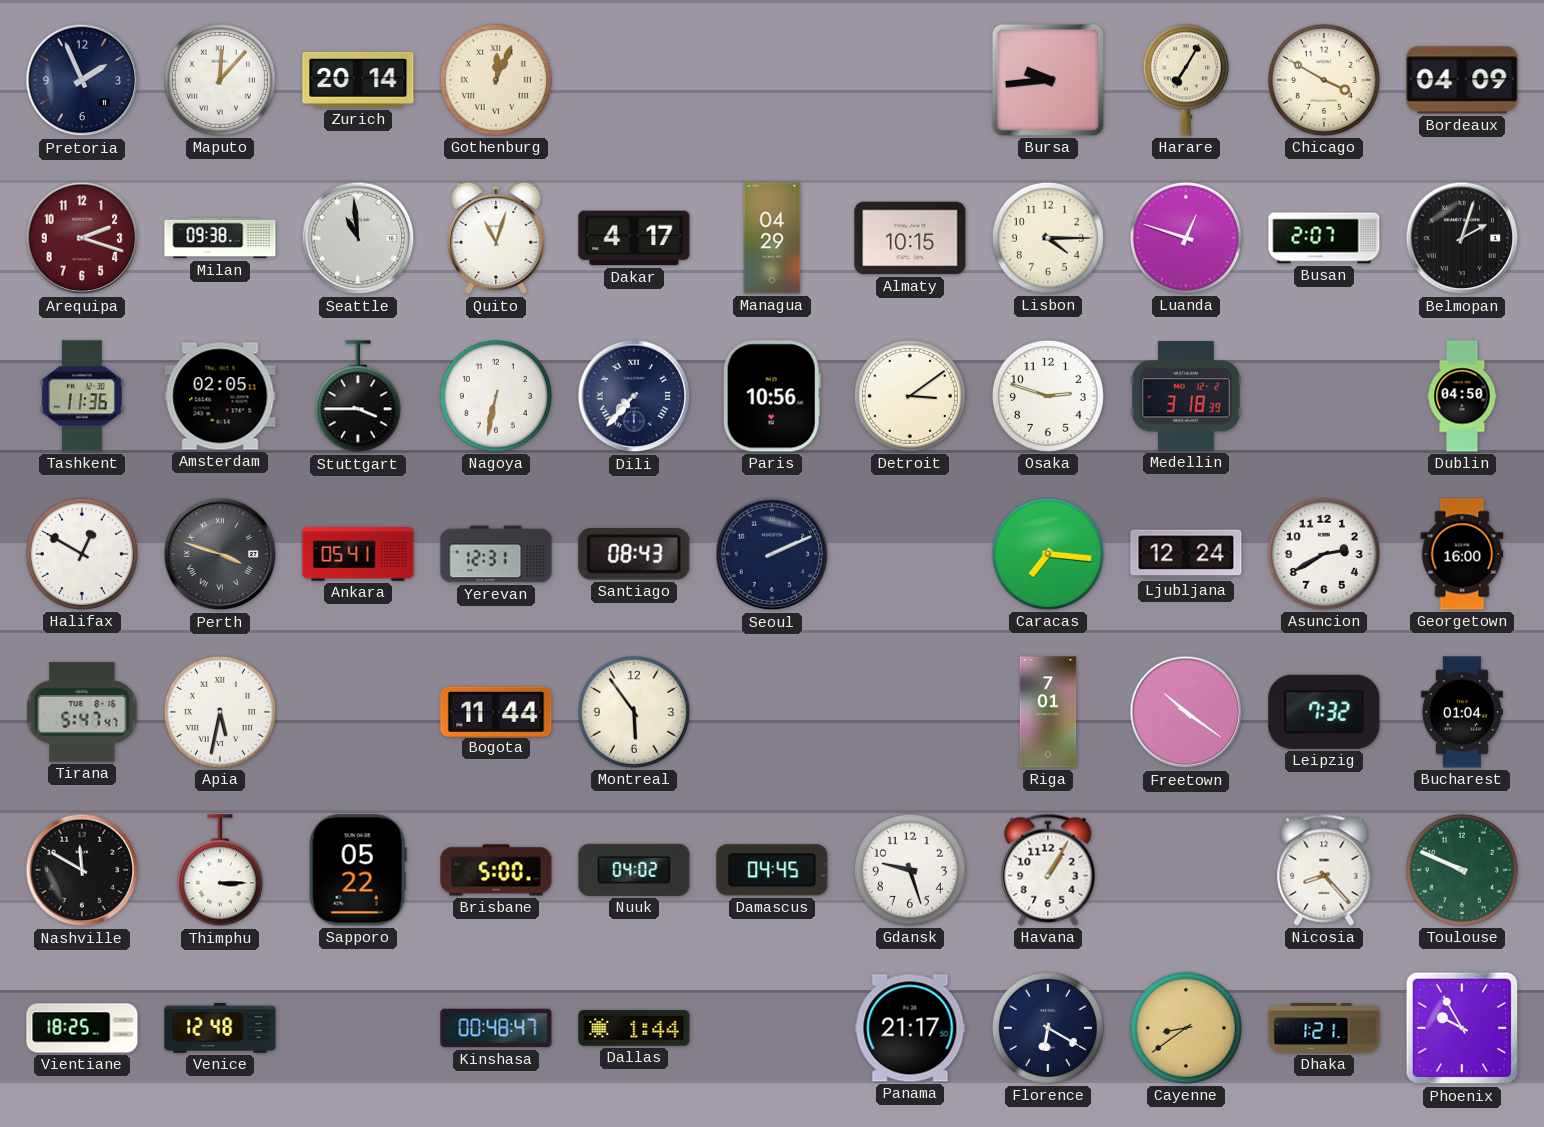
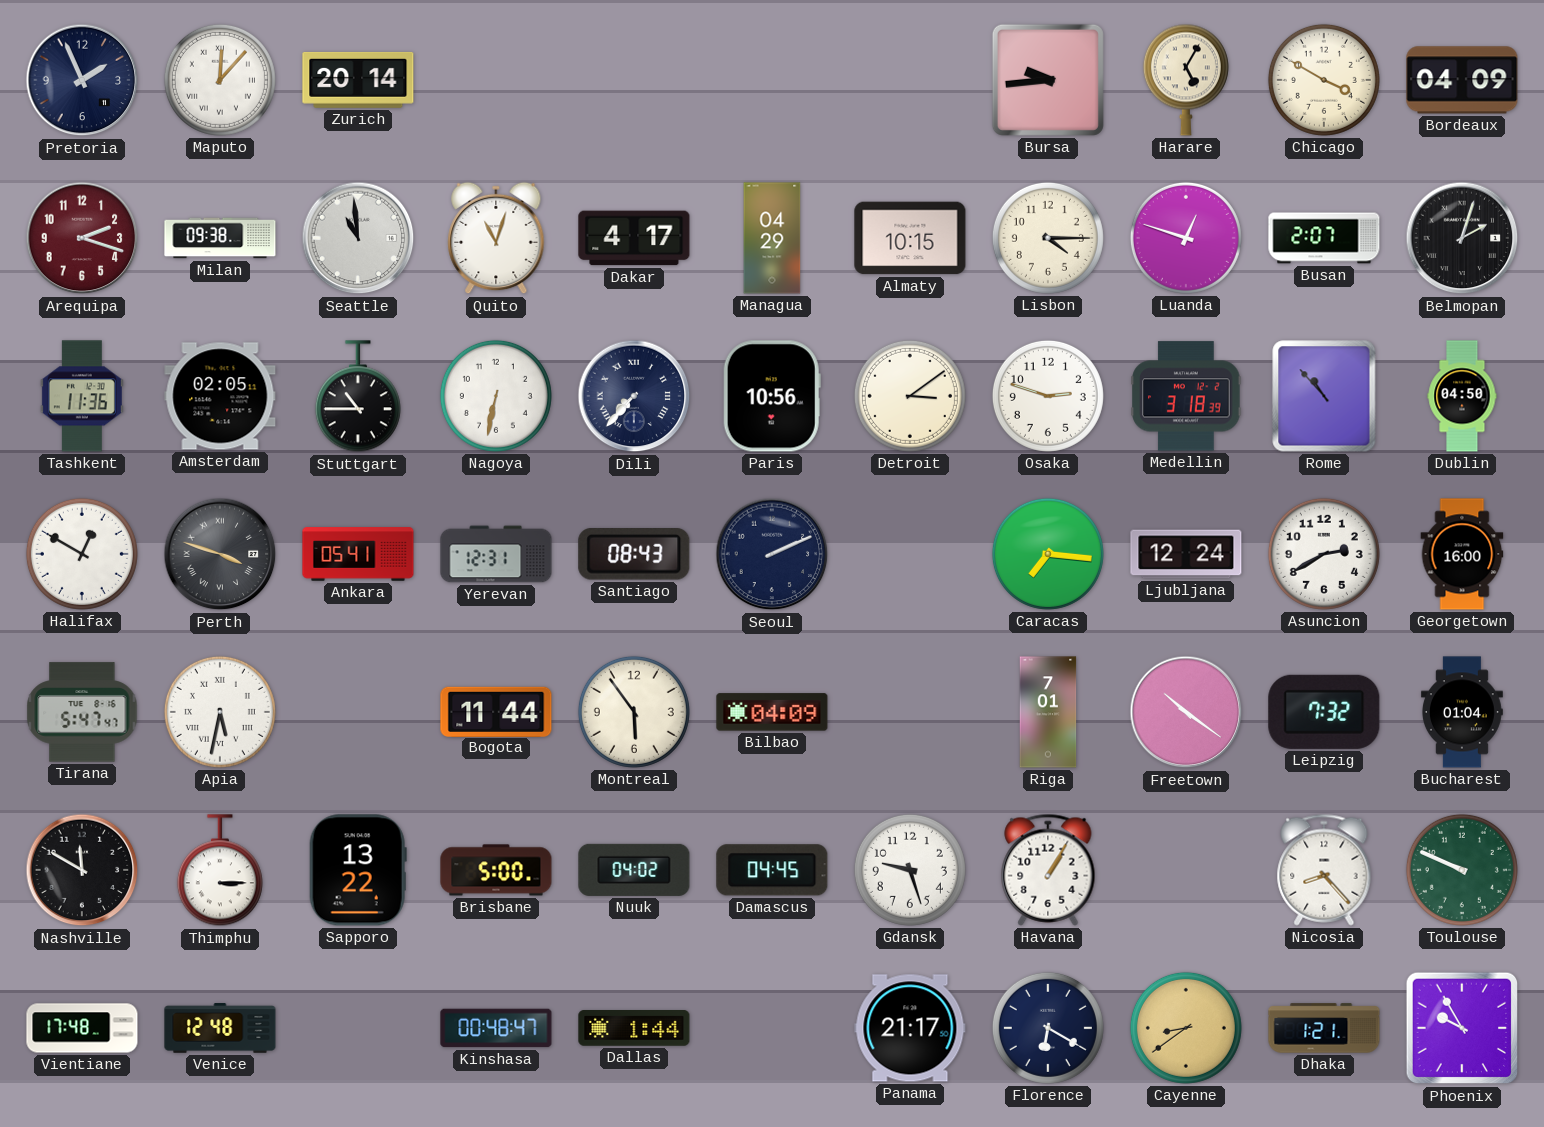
Gothenburg: 12:04 -> none
Harare: 7:05 -> 5:05
Stuttgart: 3:45 -> 10:45
Rome: none -> 10:53
Bilbao: none -> 04:09
Sapporo: 05:22 -> 13:22
Vientiane: 18:25 -> 17:48
